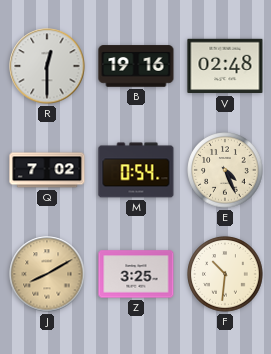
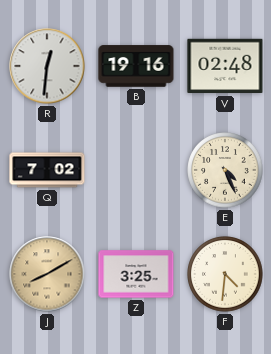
R: 12:30 -> 12:31
M: 0:54 -> none
F: 10:31 -> 4:31
